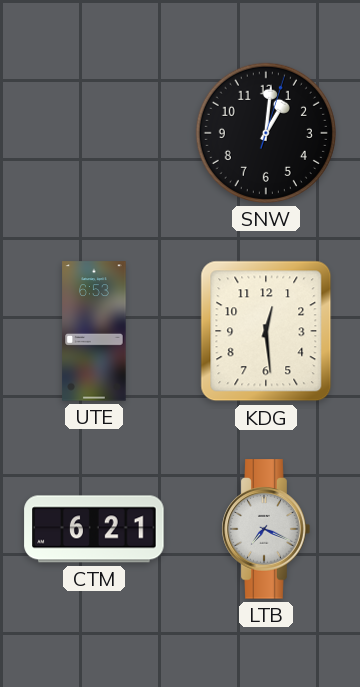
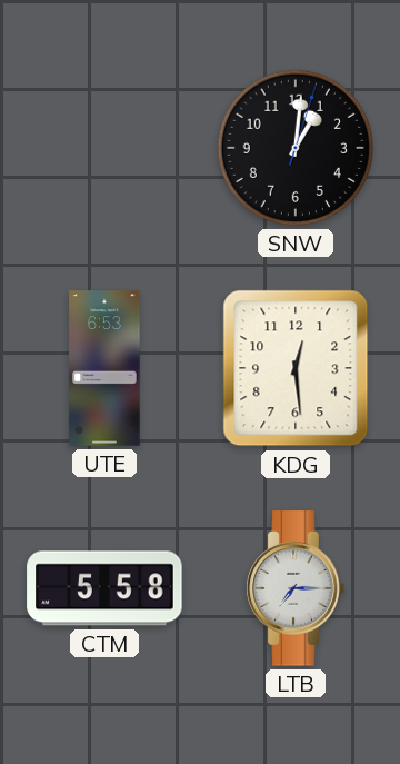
CTM: 6:21 -> 5:58
LTB: 7:19 -> 7:15
